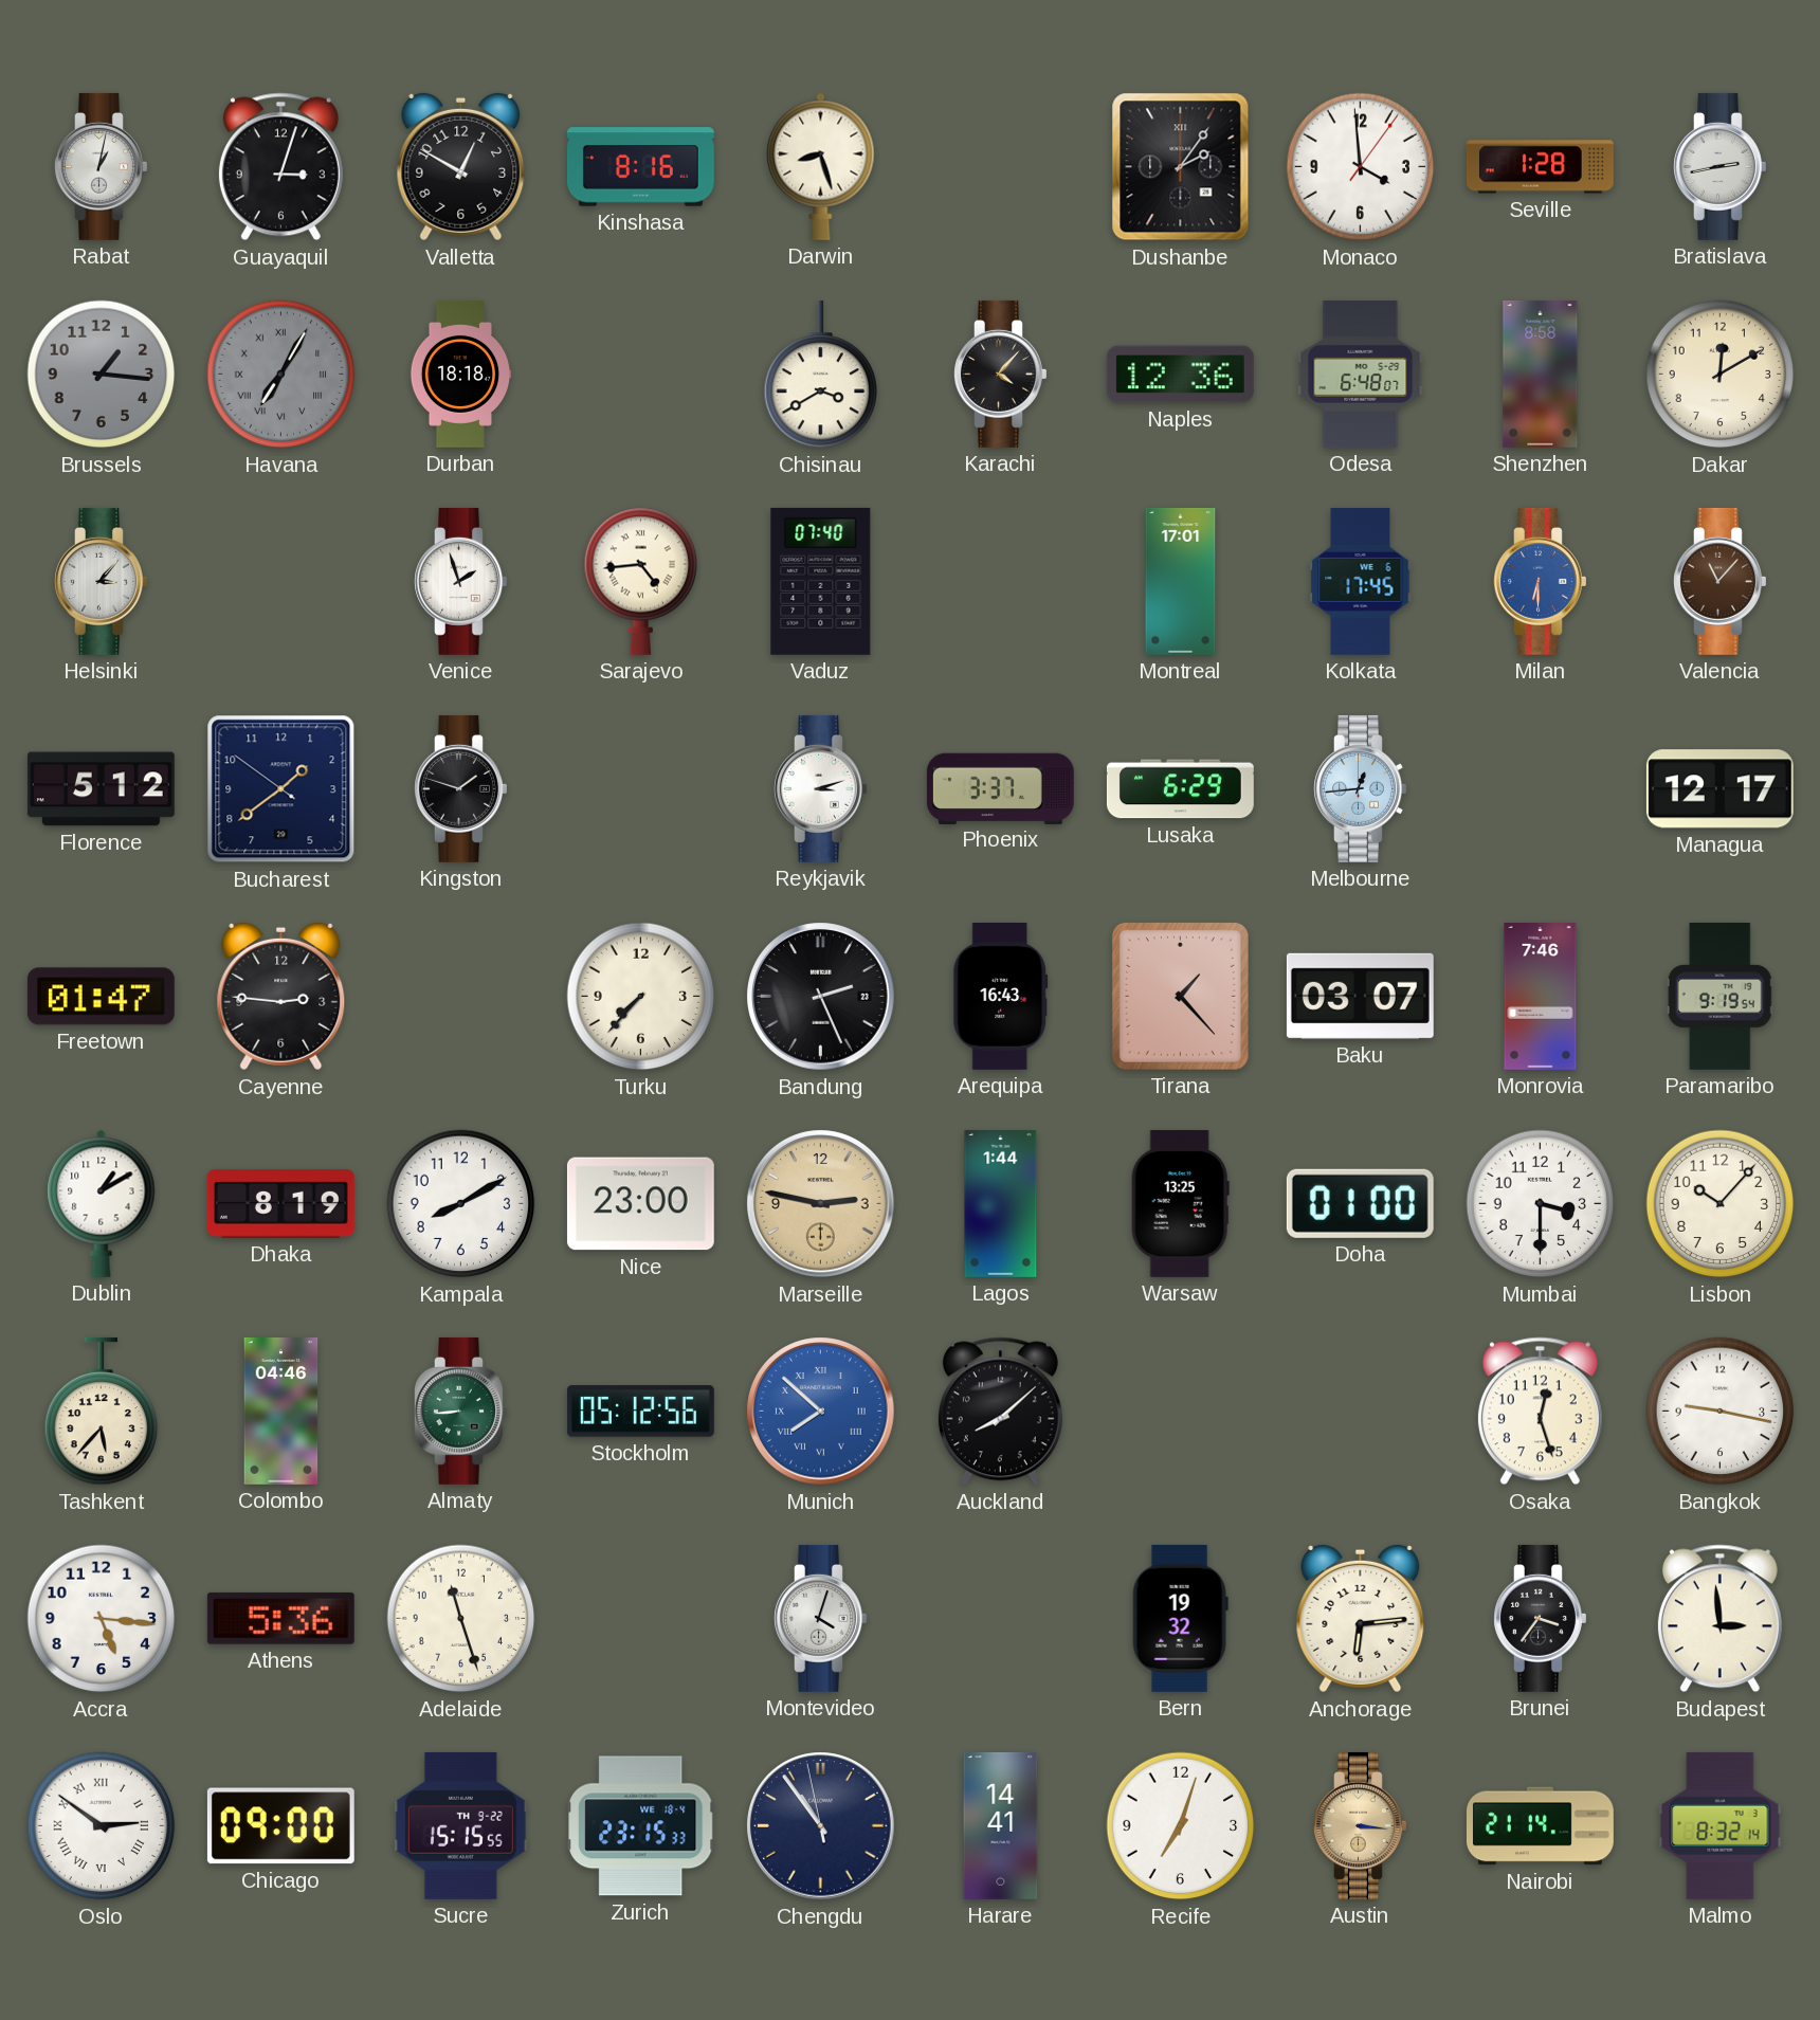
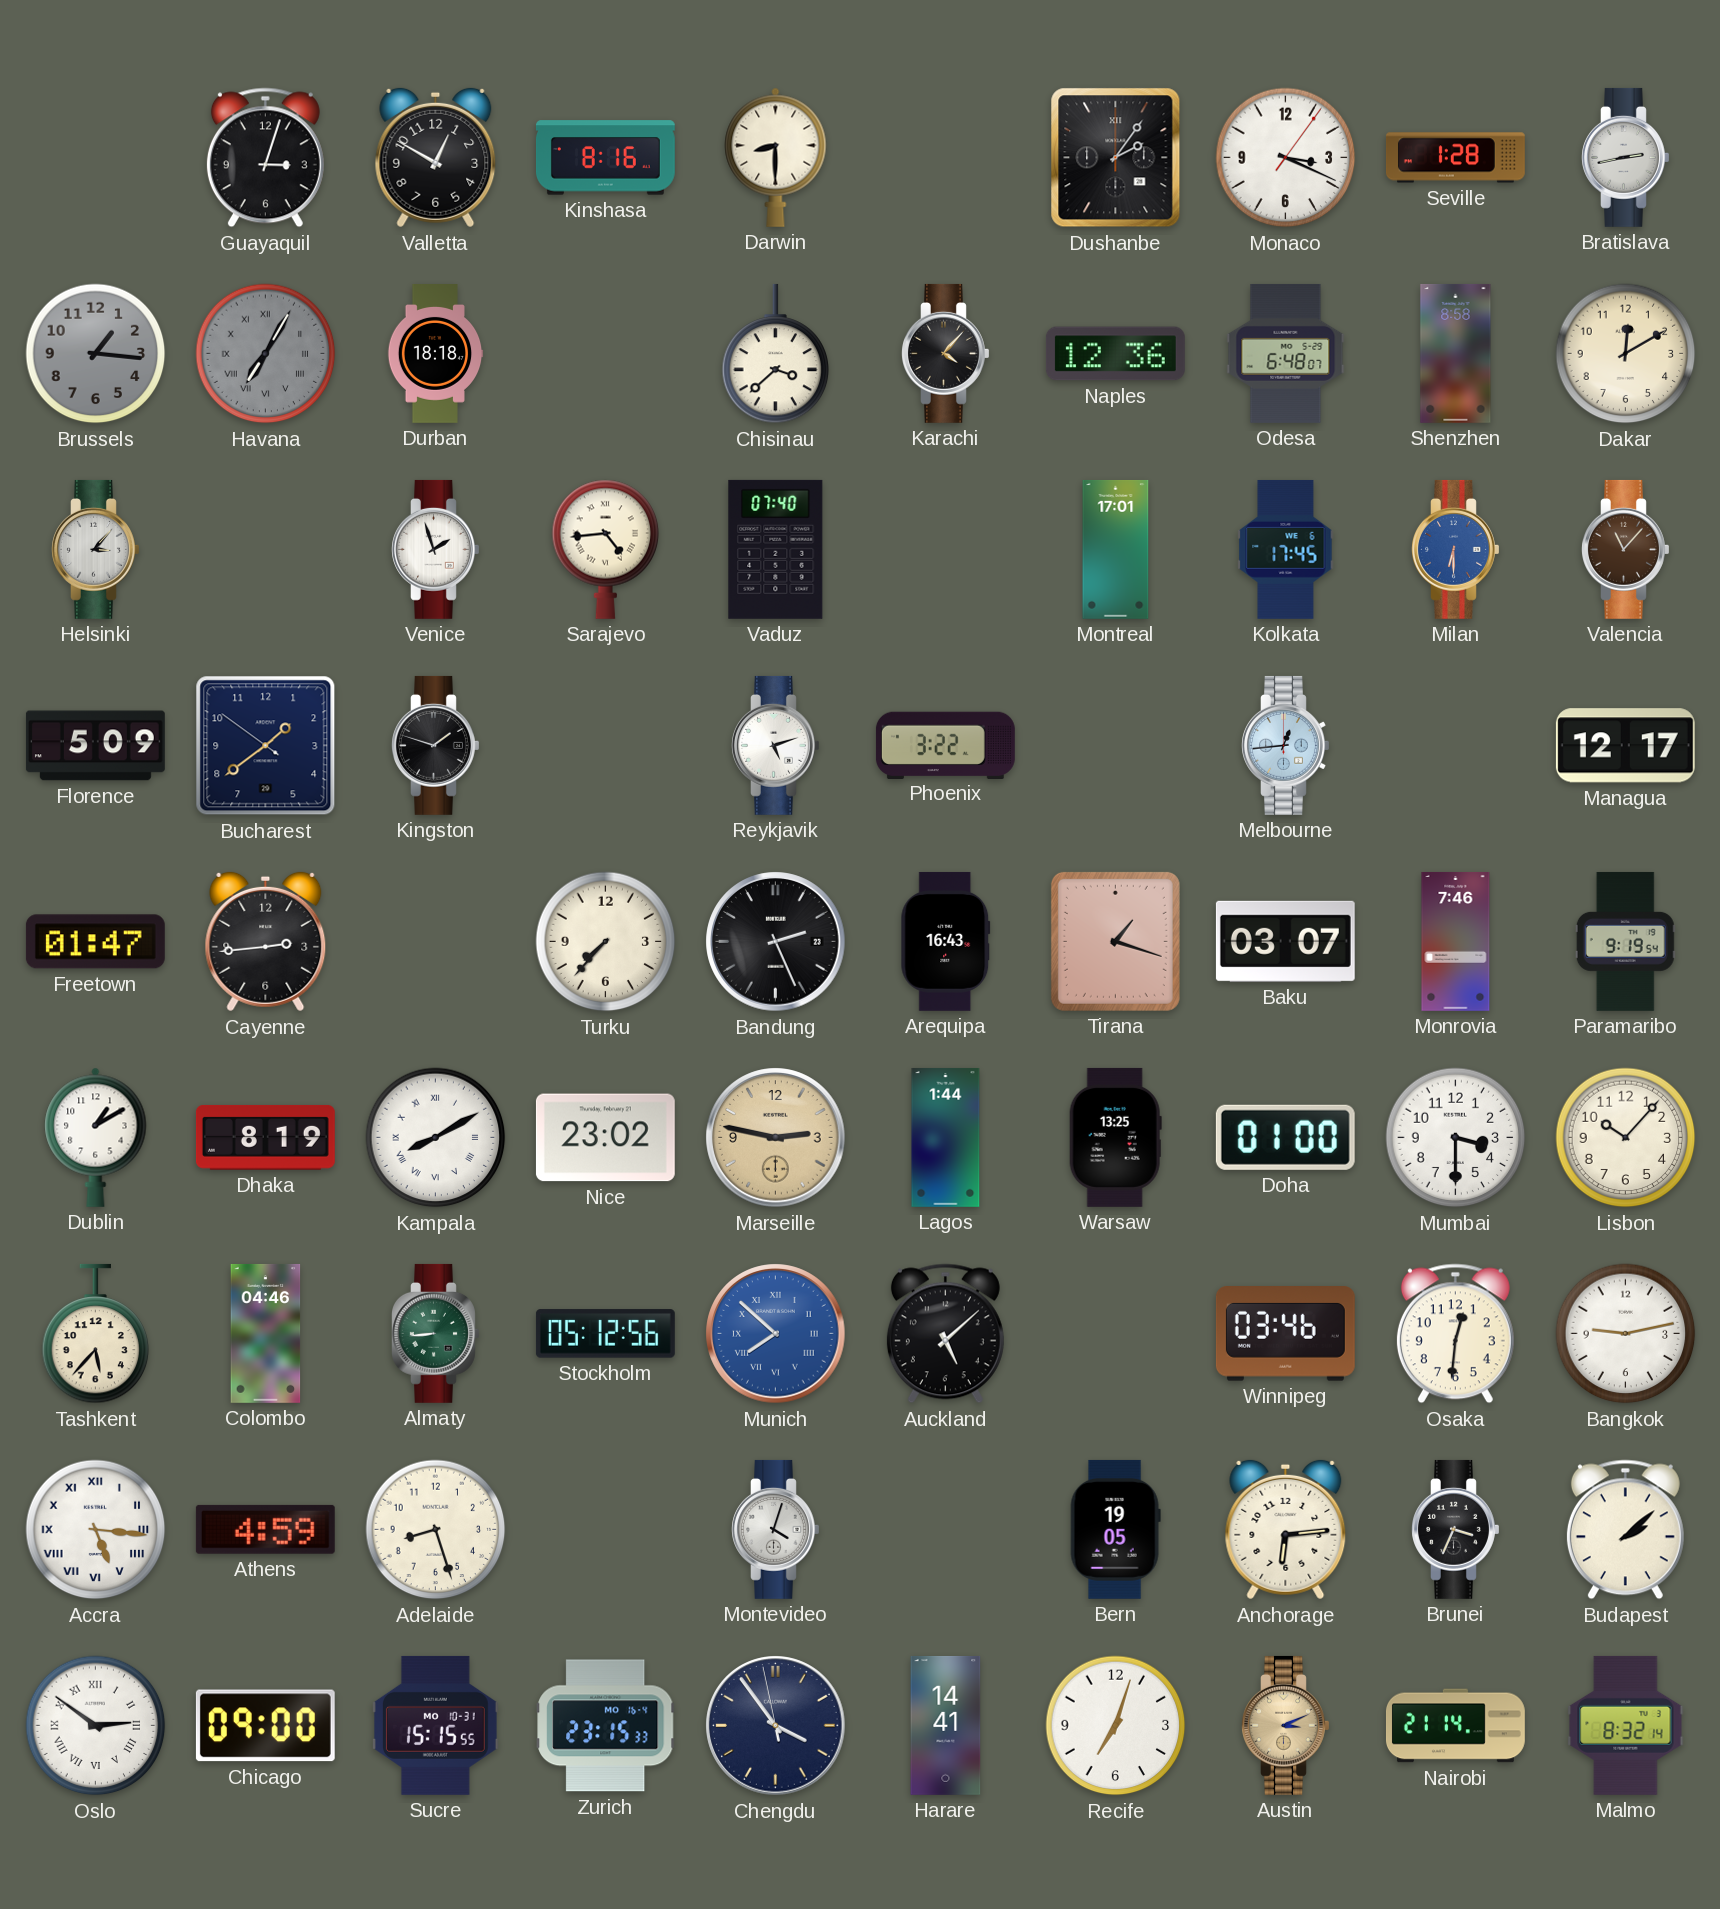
Rabat: 1:02 -> none
Darwin: 8:27 -> 8:30
Monaco: 3:59 -> 3:19
Chisinau: 3:40 -> 3:38
Florence: 5:12 -> 5:09
Reykjavik: 3:12 -> 5:12
Phoenix: 3:37 -> 3:22
Lusaka: 6:29 -> none
Cayenne: 2:46 -> 2:44
Tirana: 1:23 -> 1:18
Kampala numerals: Arabic -> Roman
Nice: 23:00 -> 23:02
Auckland: 8:08 -> 5:08
Winnipeg: none -> 03:46
Osaka: 12:27 -> 12:31
Bangkok: 9:17 -> 9:13
Accra numerals: Arabic -> Roman
Athens: 5:36 -> 4:59
Adelaide: 11:27 -> 8:27
Bern: 19:32 -> 19:05
Brunei: 3:36 -> 3:34
Budapest: 2:59 -> 2:08
Sucre date: TH 9-22 -> MO 10-31
Zurich date: WE 18-4 -> MO 16-4
Chengdu: 10:53 -> 3:53
Austin: 3:16 -> 3:11
